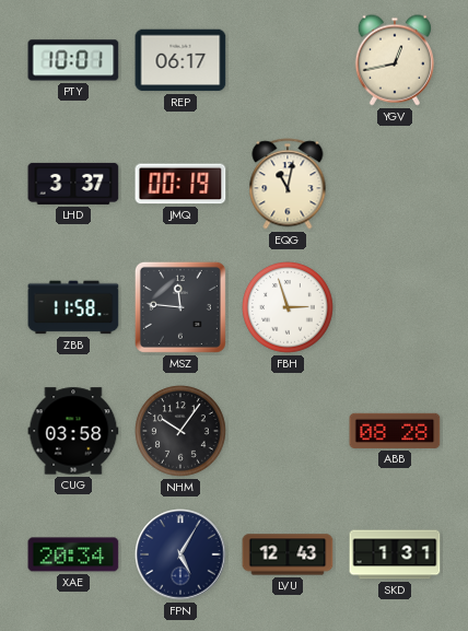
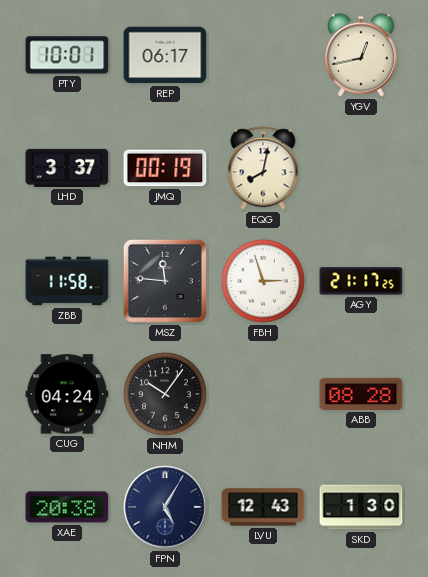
EQG: 11:02 -> 8:02
AGY: none -> 21:17
CUG: 03:58 -> 04:24
XAE: 20:34 -> 20:38
SKD: 1:31 -> 1:30
